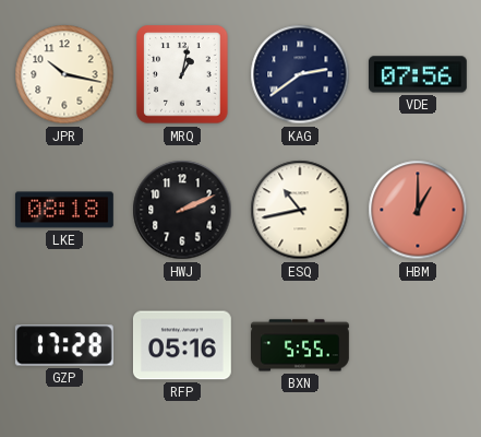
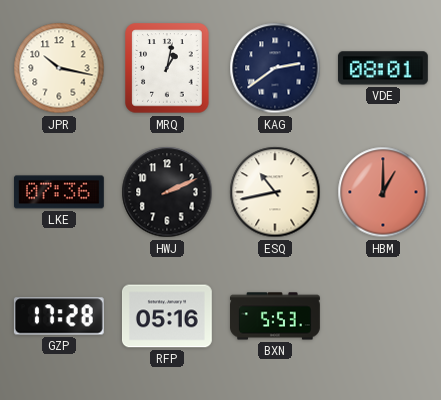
VDE: 07:56 -> 08:01
LKE: 08:18 -> 07:36
BXN: 5:55 -> 5:53
